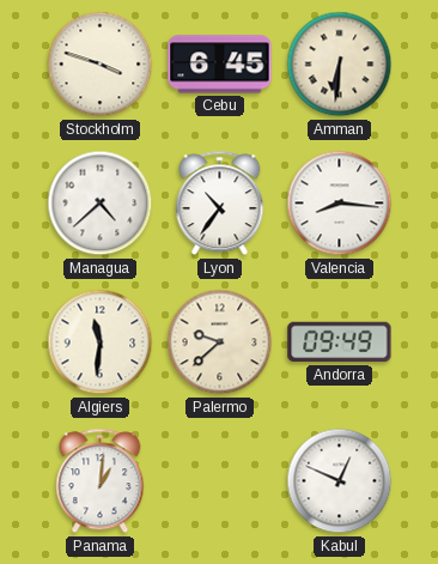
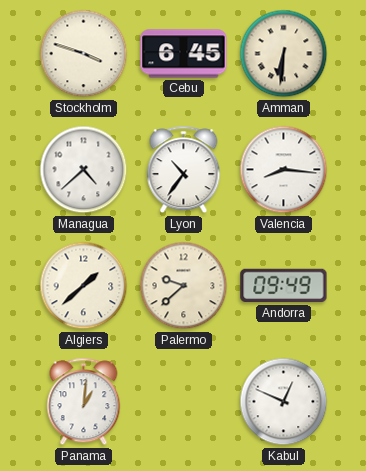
Algiers: 11:31 -> 1:38
